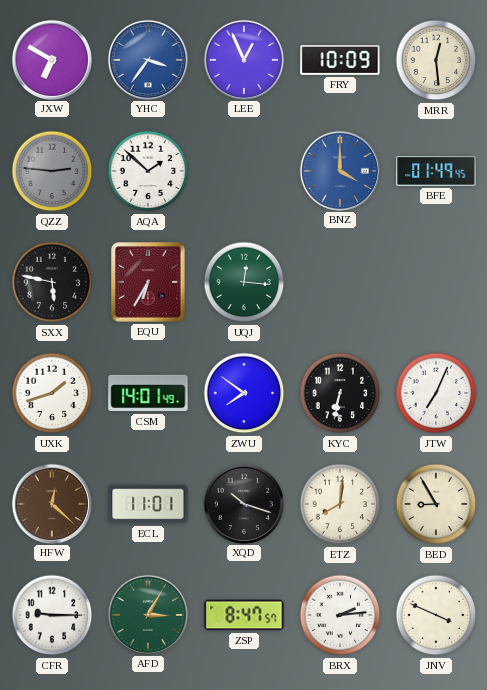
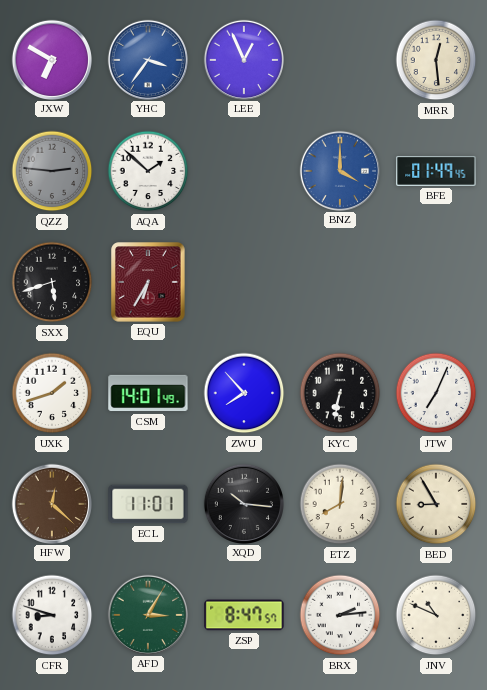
FRY: 10:09 -> none
SXX: 5:47 -> 5:42
UQJ: 12:16 -> none
ZWU: 7:51 -> 7:53
XQD: 10:18 -> 10:16
CFR: 9:15 -> 8:48
JNV: 3:49 -> 10:49
